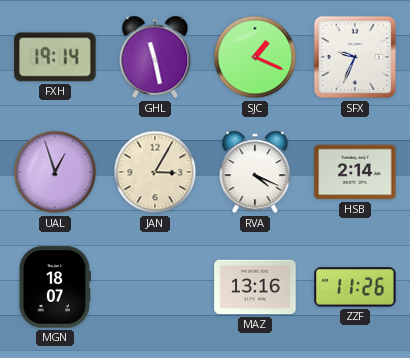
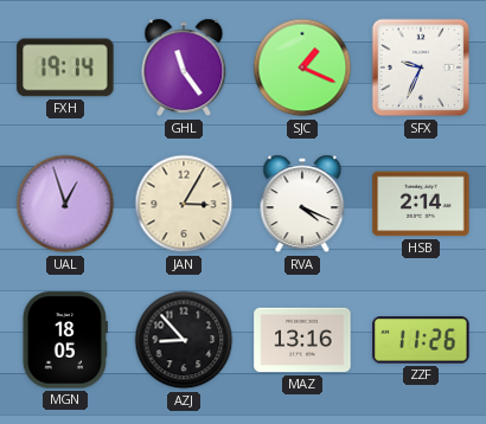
GHL: 11:28 -> 11:24
MGN: 18:07 -> 18:05
AZJ: none -> 8:53
